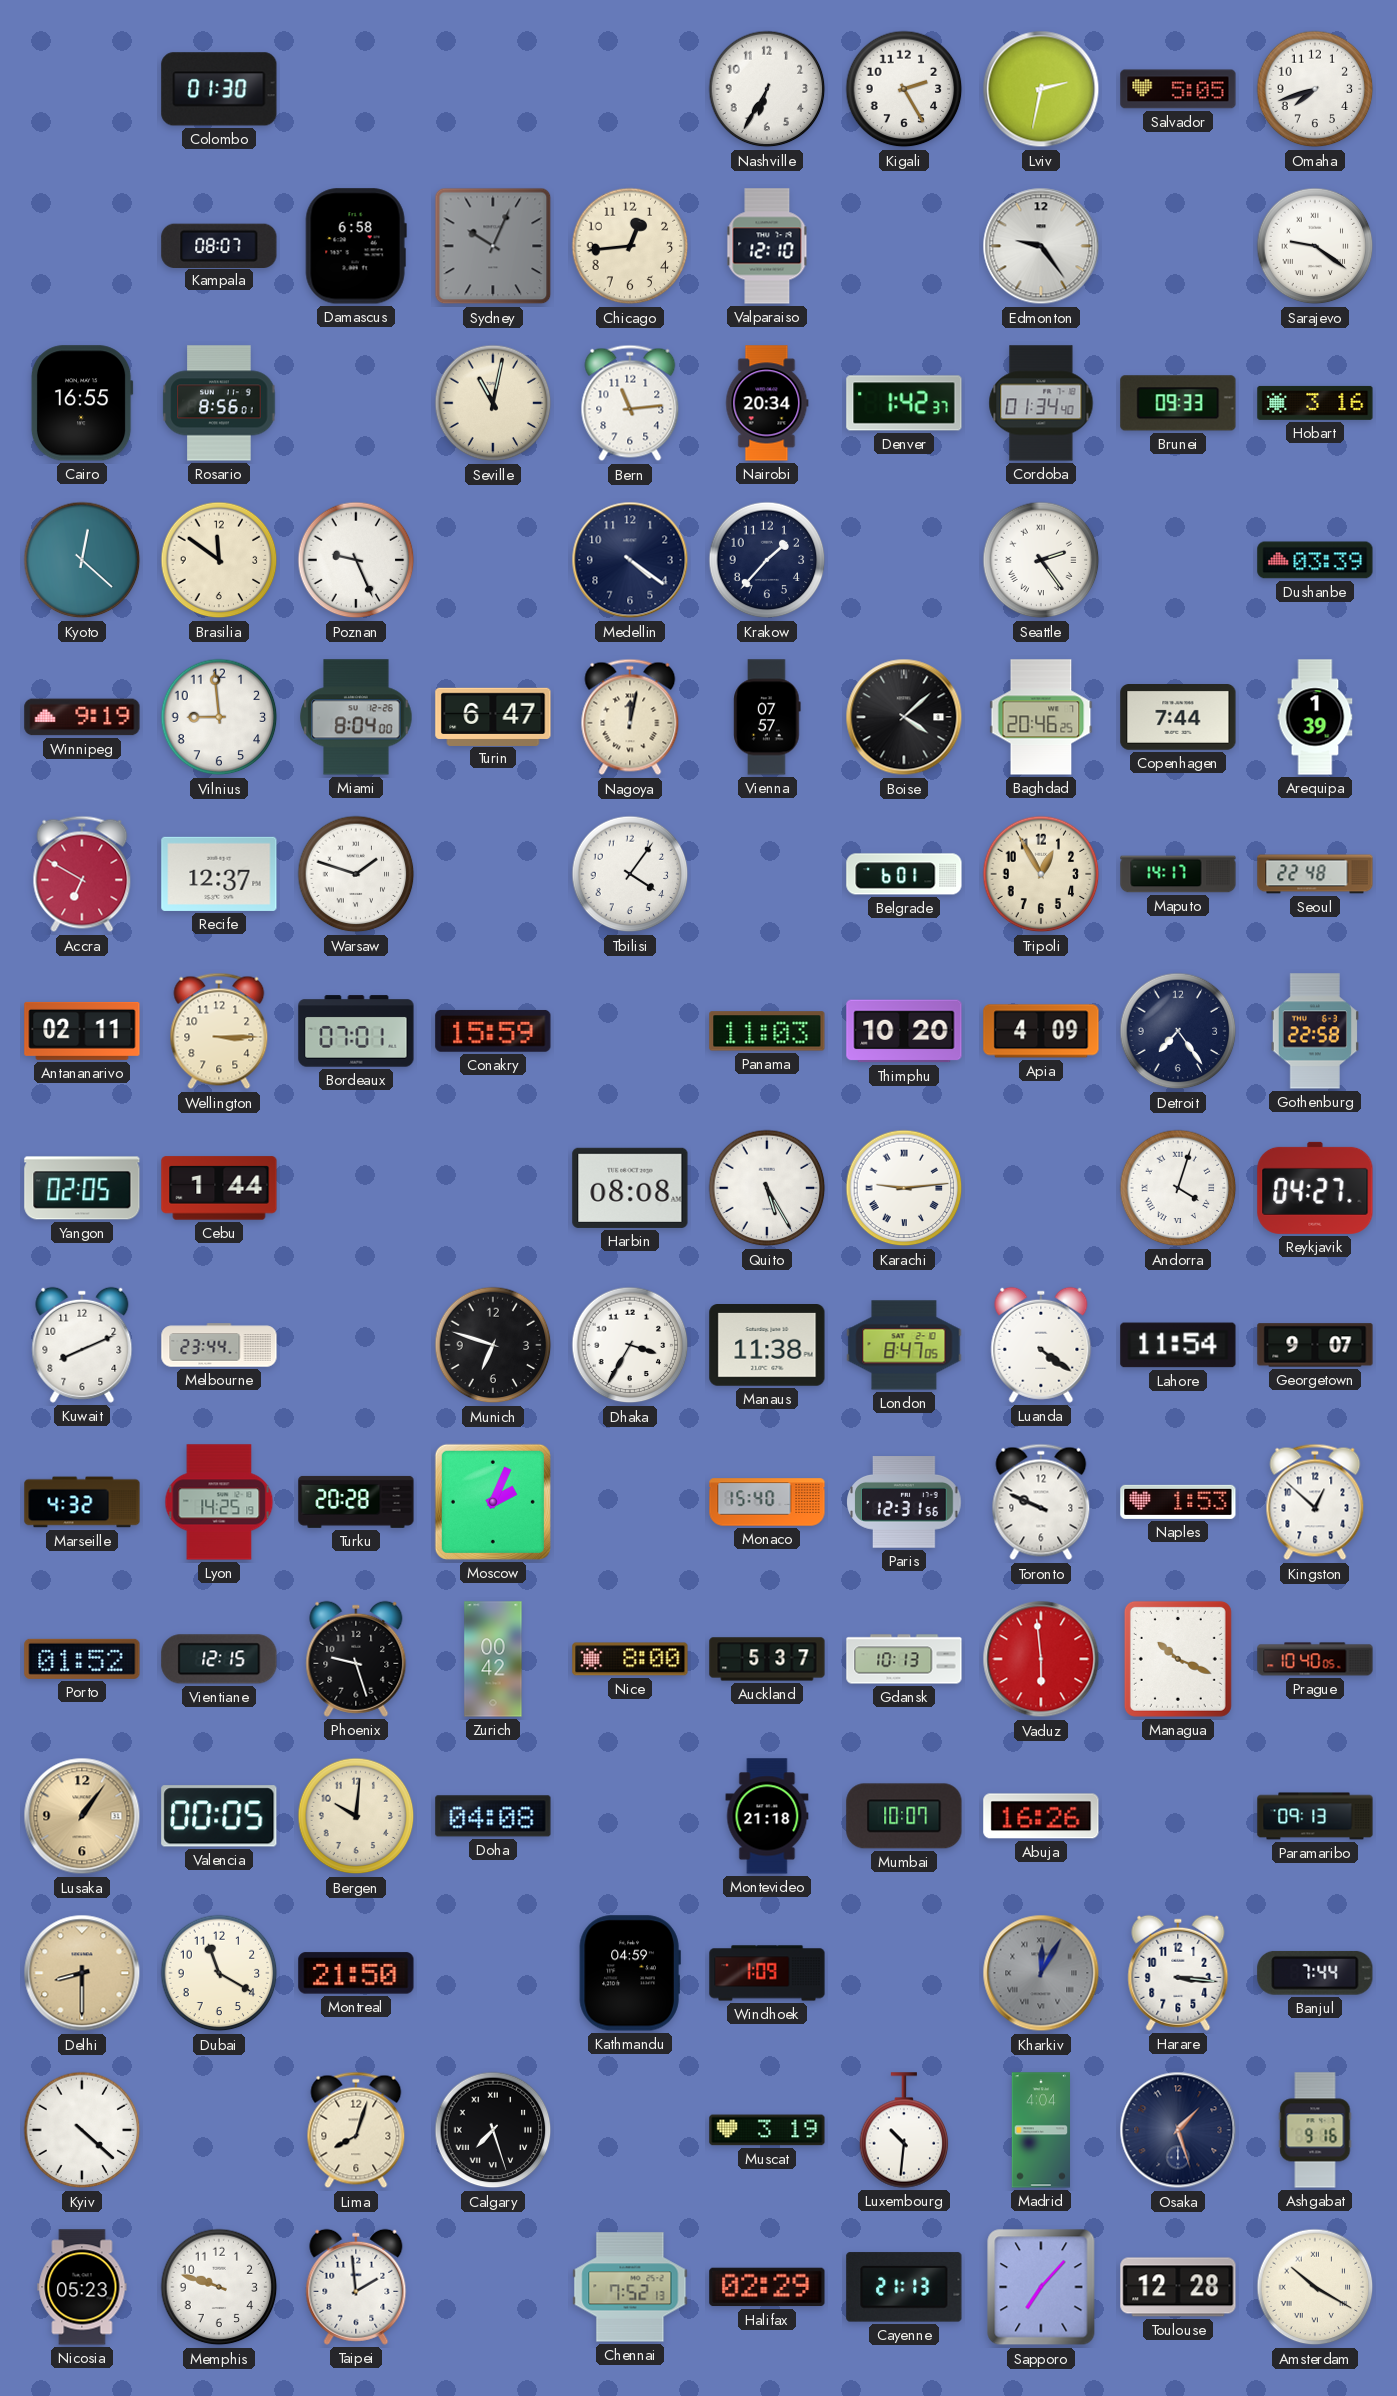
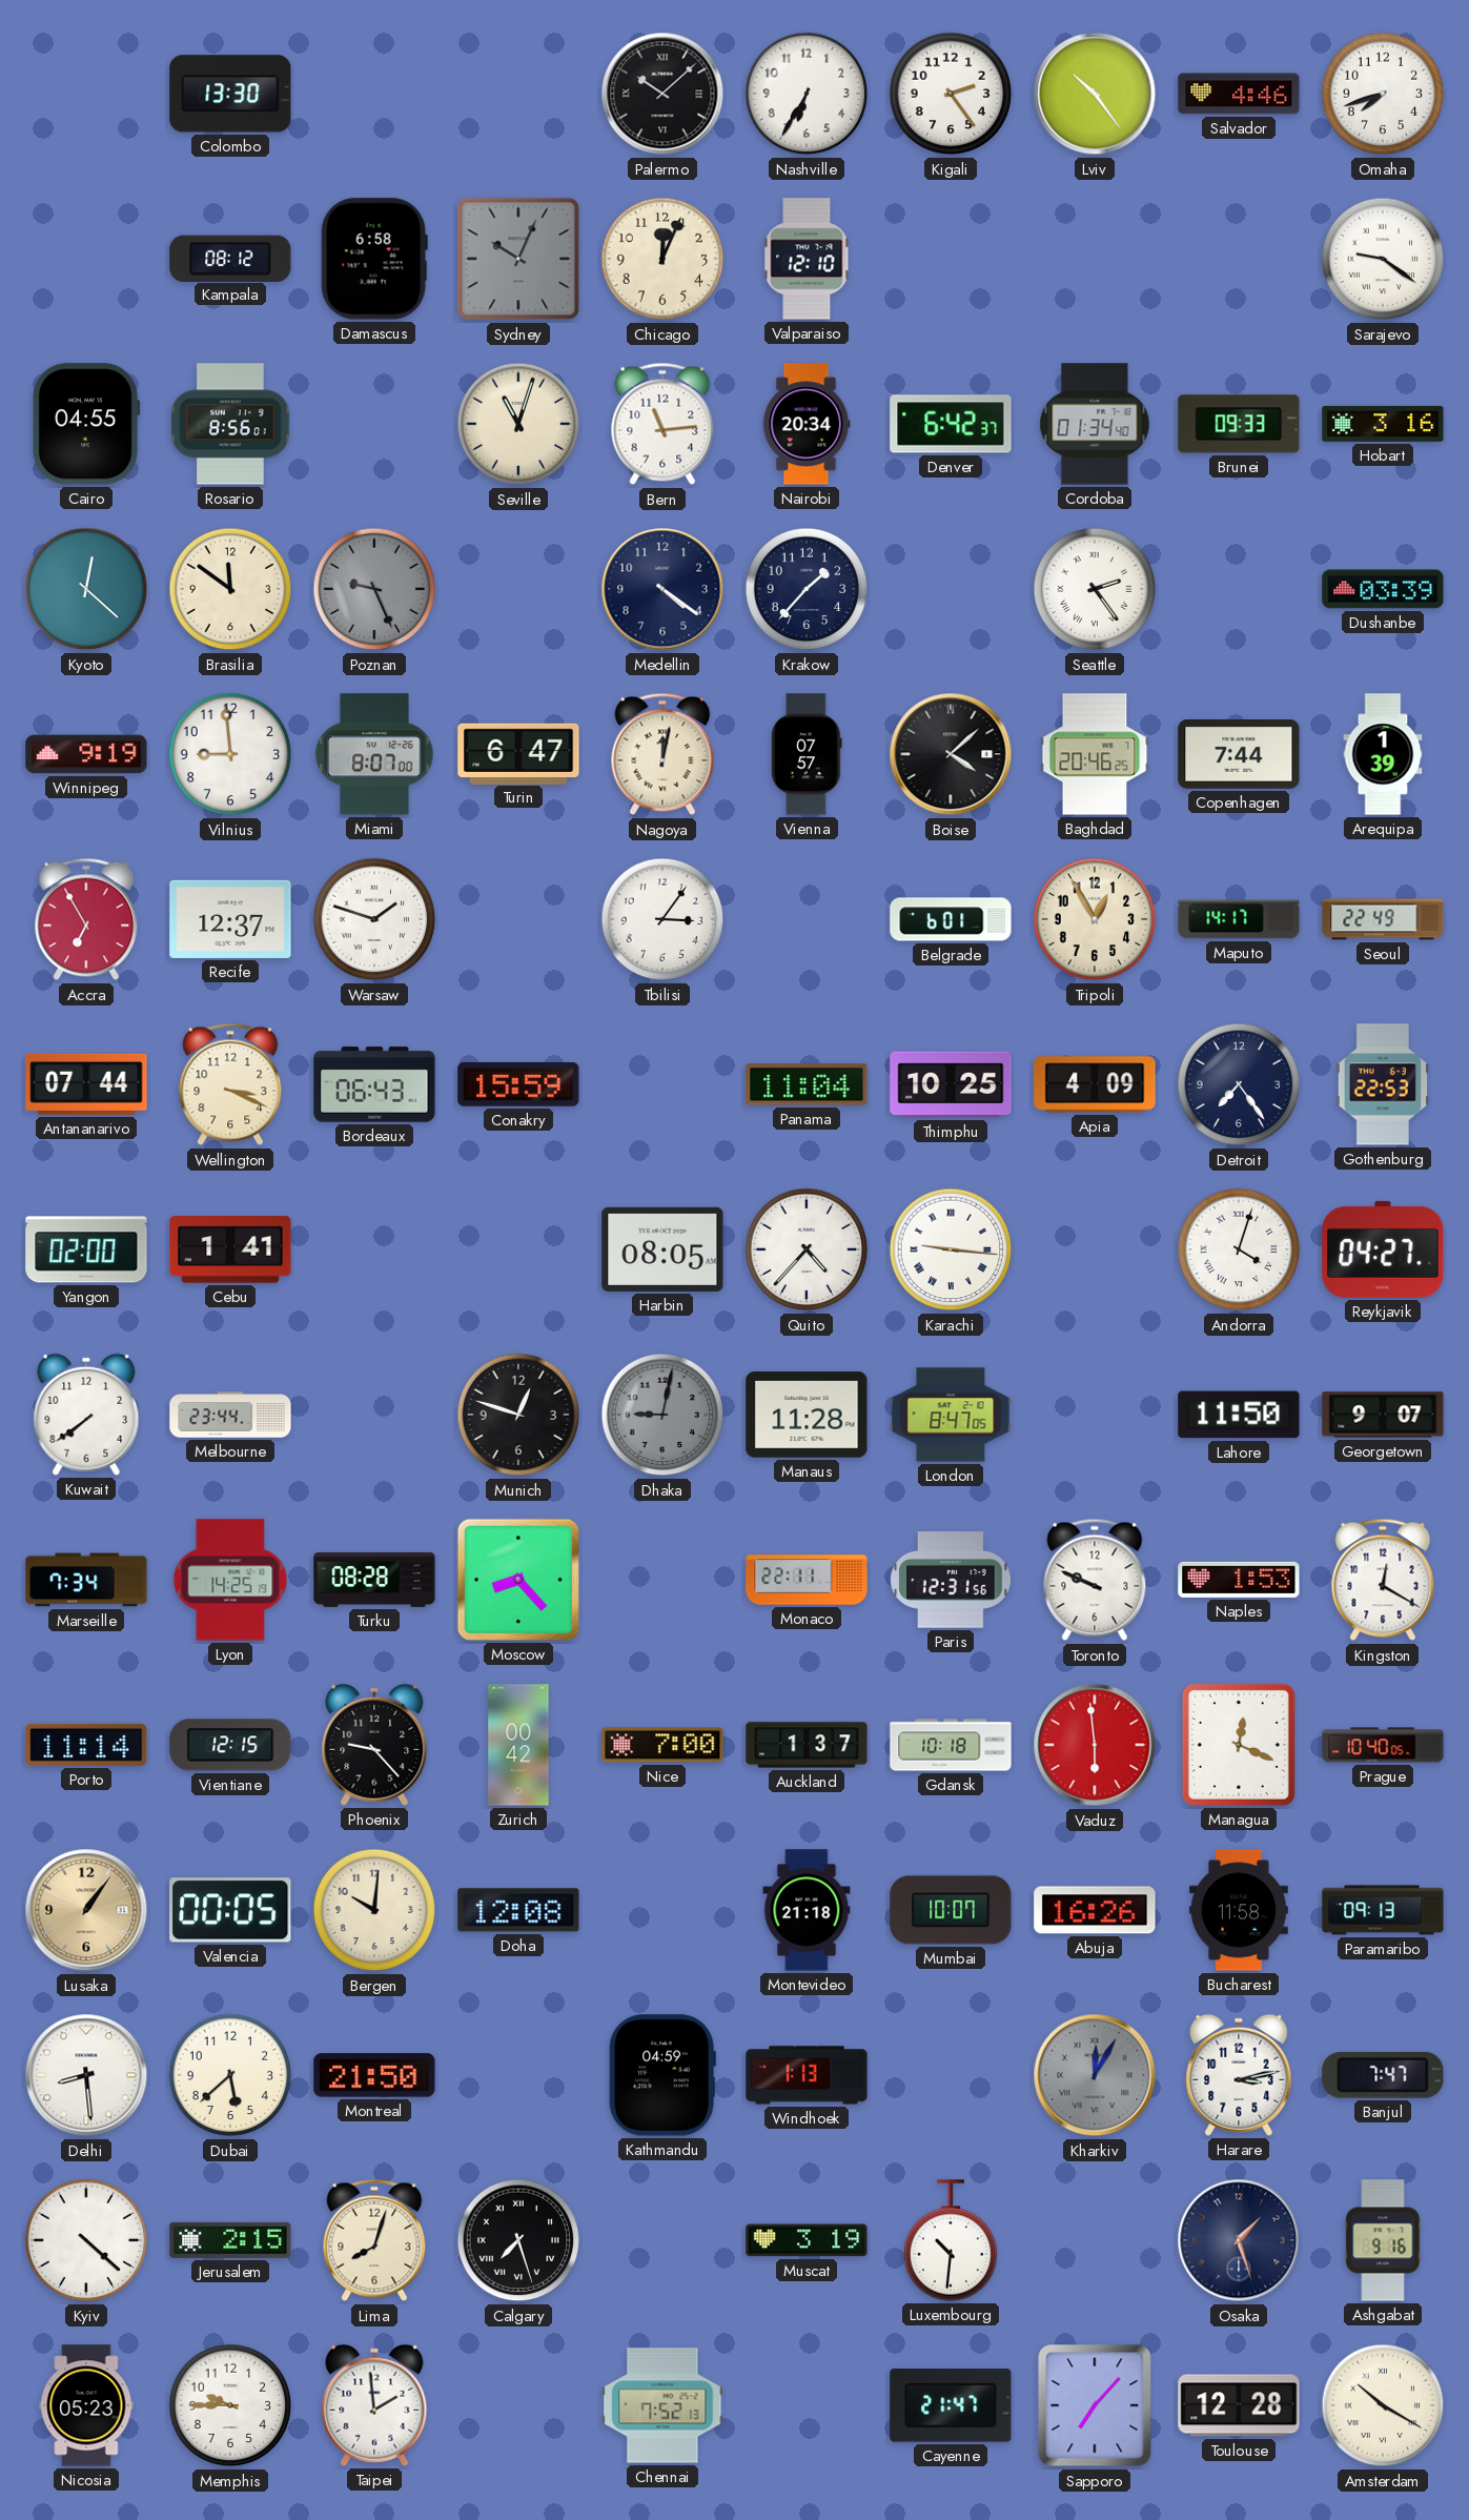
Colombo: 01:30 -> 13:30
Palermo: none -> 10:08
Kigali: 2:25 -> 2:24
Lviv: 2:32 -> 10:24
Salvador: 5:05 -> 4:46
Kampala: 08:07 -> 08:12
Chicago: 12:44 -> 12:04
Edmonton: 9:24 -> none
Cairo: 16:55 -> 04:55
Seville: 11:02 -> 11:03
Denver: 1:42 -> 6:42
Poznan dial: white -> grey
Miami: 8:04 -> 8:07
Accra: 6:50 -> 6:55
Tbilisi: 4:06 -> 3:06
Seoul: 22:48 -> 22:49
Antananarivo: 02:11 -> 07:44
Wellington: 3:15 -> 3:19
Bordeaux: 07:01 -> 06:43
Panama: 11:03 -> 11:04
Thimphu: 10:20 -> 10:25
Gothenburg: 22:58 -> 22:53
Yangon: 02:05 -> 02:00
Cebu: 1:44 -> 1:41
Harbin: 08:08 -> 08:05
Quito: 5:25 -> 4:37
Karachi: 9:14 -> 9:16
Kuwait: 8:11 -> 7:39
Munich: 6:48 -> 12:48
Dhaka: 3:35 -> 9:02
Dhaka dial: white -> grey
Manaus: 11:38 -> 11:28
Luanda: 4:21 -> none
Lahore: 11:54 -> 11:50
Marseille: 4:32 -> 7:34
Turku: 20:28 -> 08:28
Moscow: 2:04 -> 8:23
Monaco: 15:40 -> 22:11
Kingston: 12:52 -> 12:20
Porto: 01:52 -> 11:14
Phoenix: 9:27 -> 9:23
Nice: 8:00 -> 7:00
Auckland: 5:37 -> 1:37
Gdansk: 10:13 -> 10:18
Managua: 10:19 -> 12:19
Doha: 04:08 -> 12:08
Bucharest: none -> 11:58
Delhi: 8:30 -> 8:29
Delhi dial: champagne -> white
Dubai: 11:20 -> 5:38
Windhoek: 1:09 -> 1:13
Harare: 3:16 -> 3:13
Banjul: 7:44 -> 7:47
Jerusalem: none -> 2:15
Madrid: 4:04 -> none
Memphis: 9:48 -> 9:45
Halifax: 02:29 -> none
Cayenne: 21:13 -> 21:47
